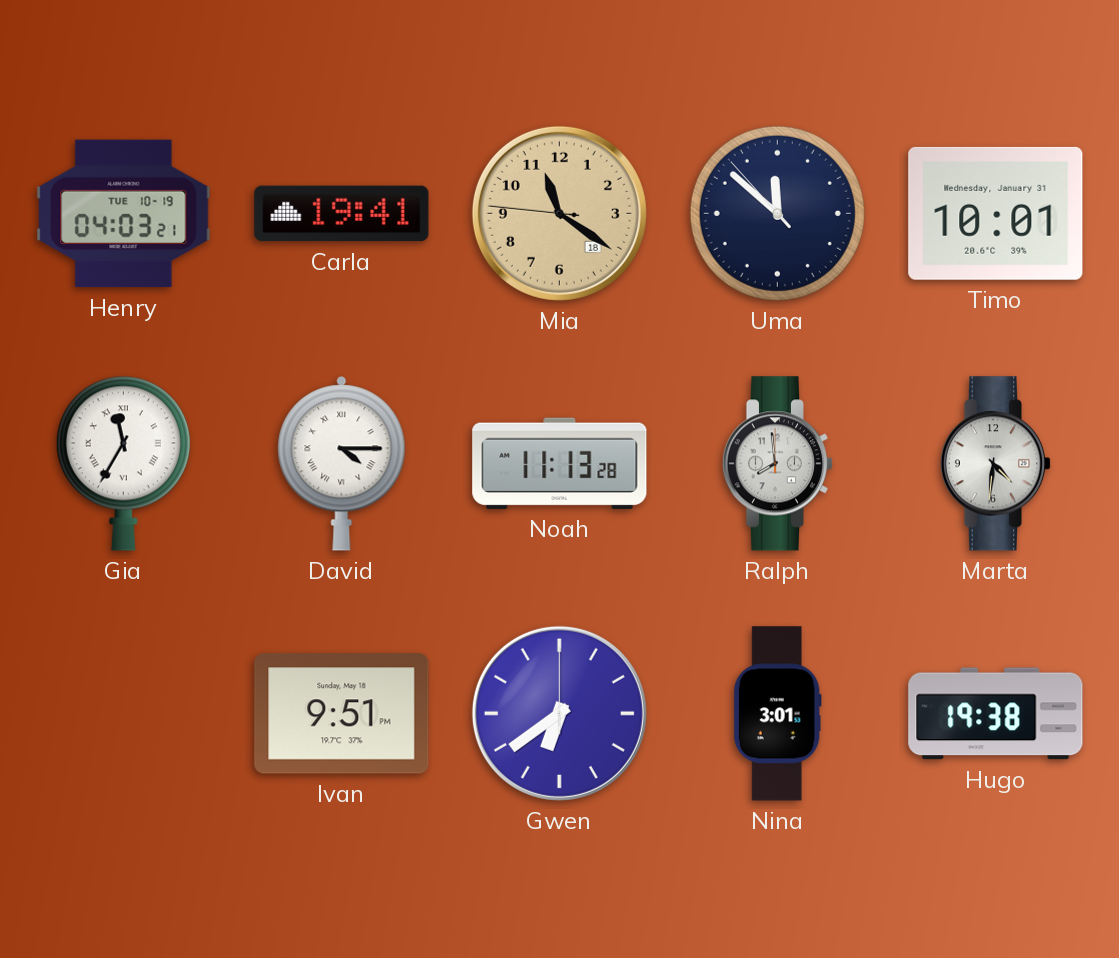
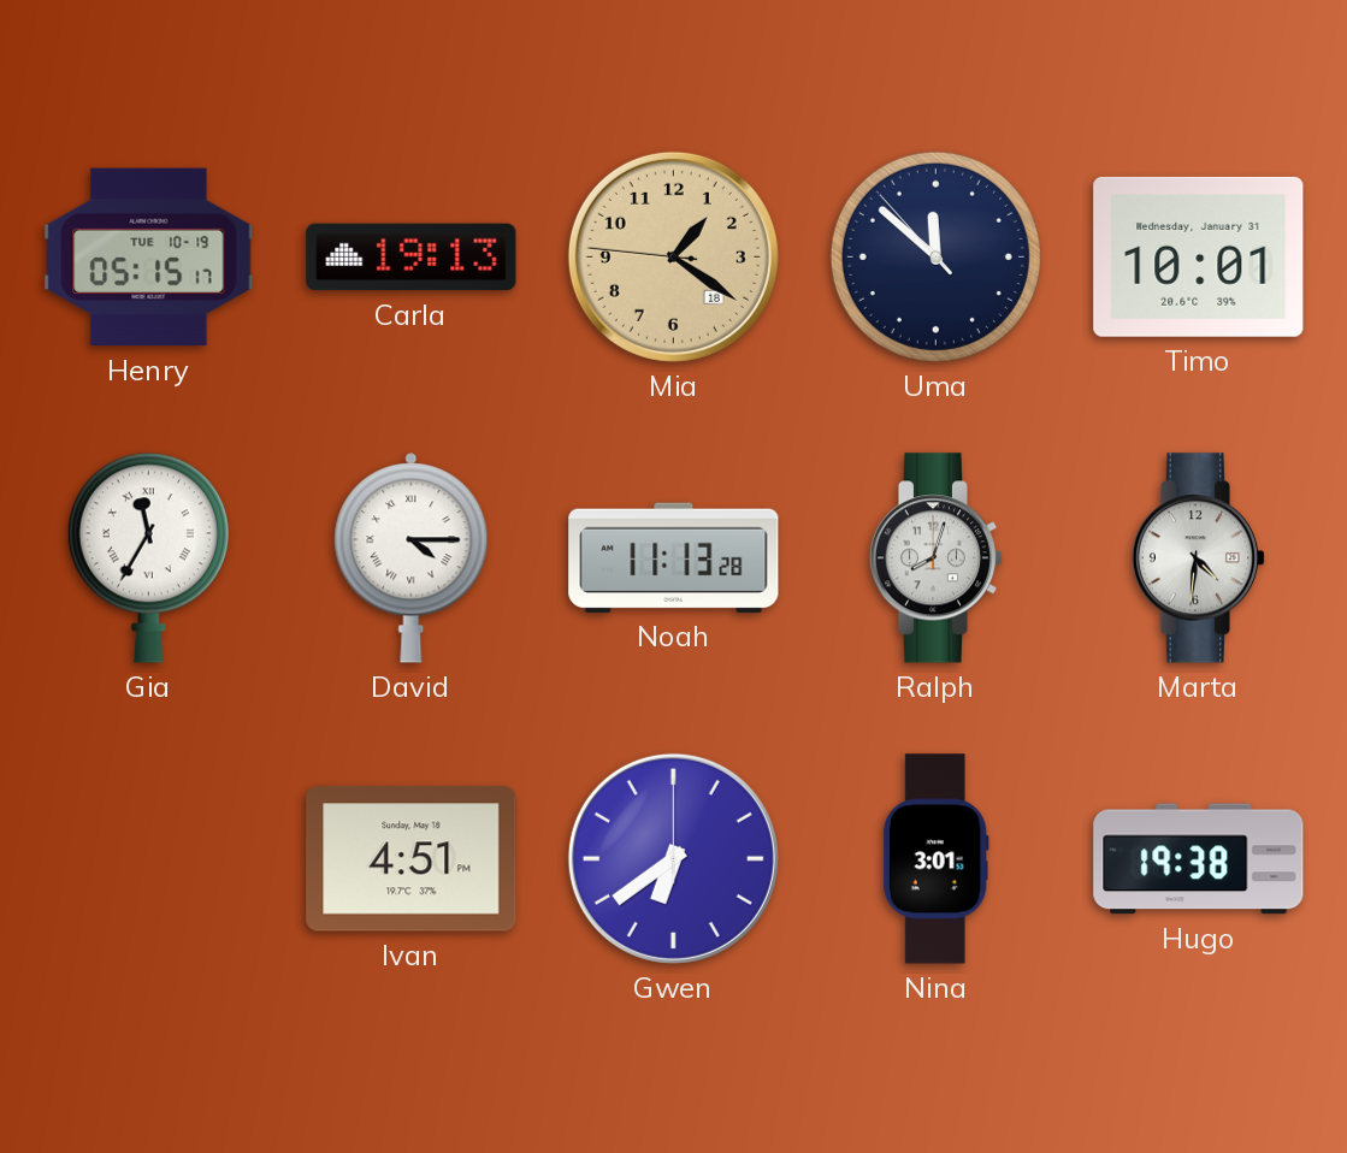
Henry: 04:03 -> 05:15
Carla: 19:41 -> 19:13
Mia: 11:20 -> 1:20
Ralph: 7:59 -> 8:03
Ivan: 9:51 -> 4:51
